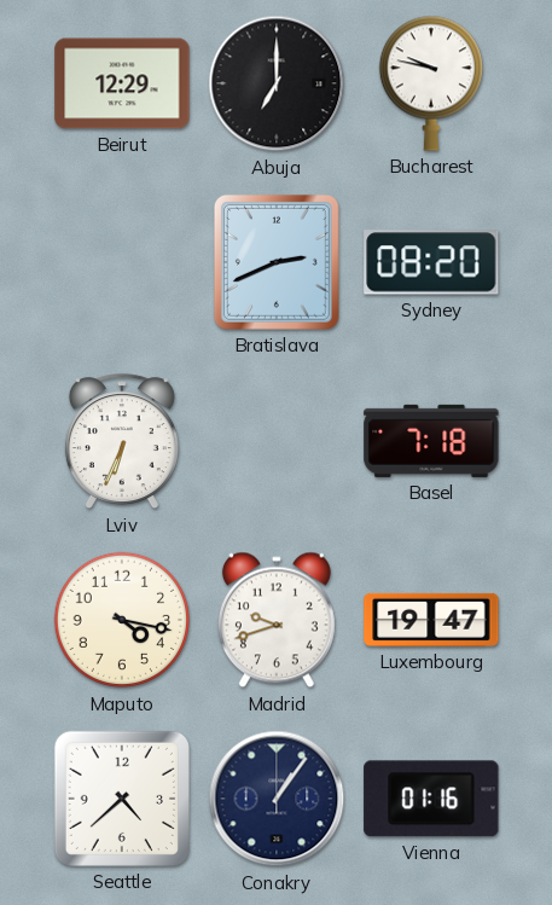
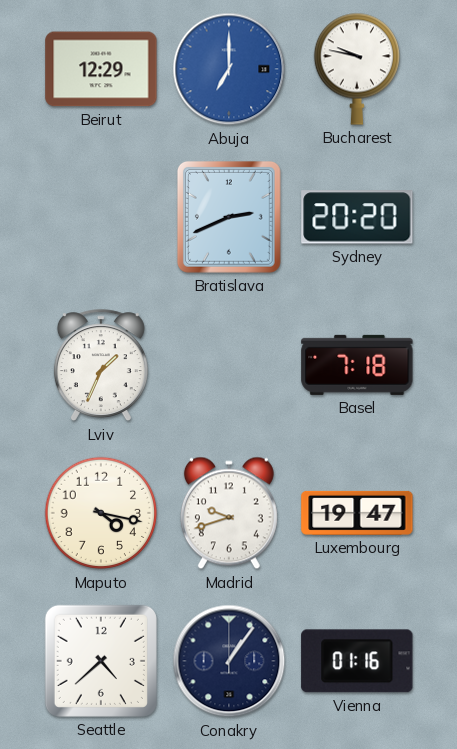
Abuja dial: black -> blue
Sydney: 08:20 -> 20:20
Lviv: 6:34 -> 1:34
